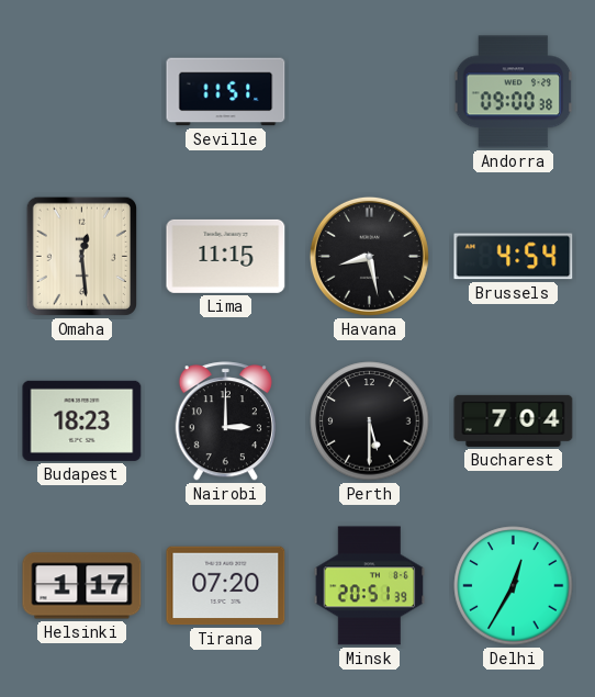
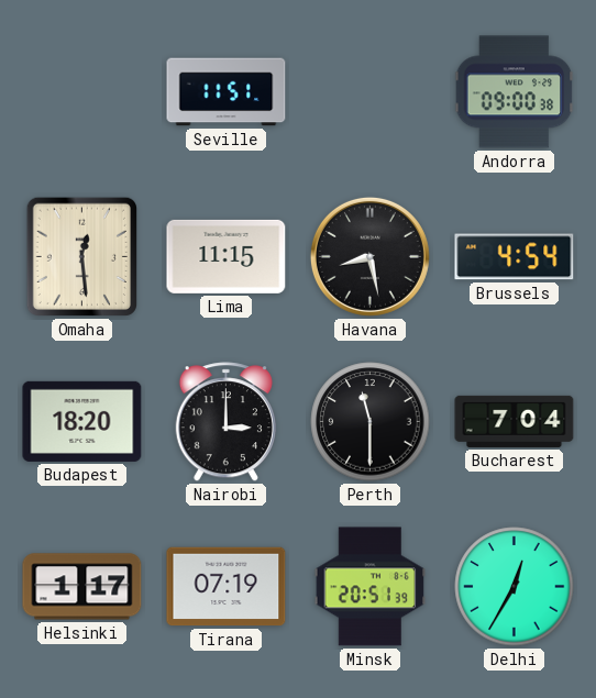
Budapest: 18:23 -> 18:20
Perth: 5:30 -> 11:30
Tirana: 07:20 -> 07:19
